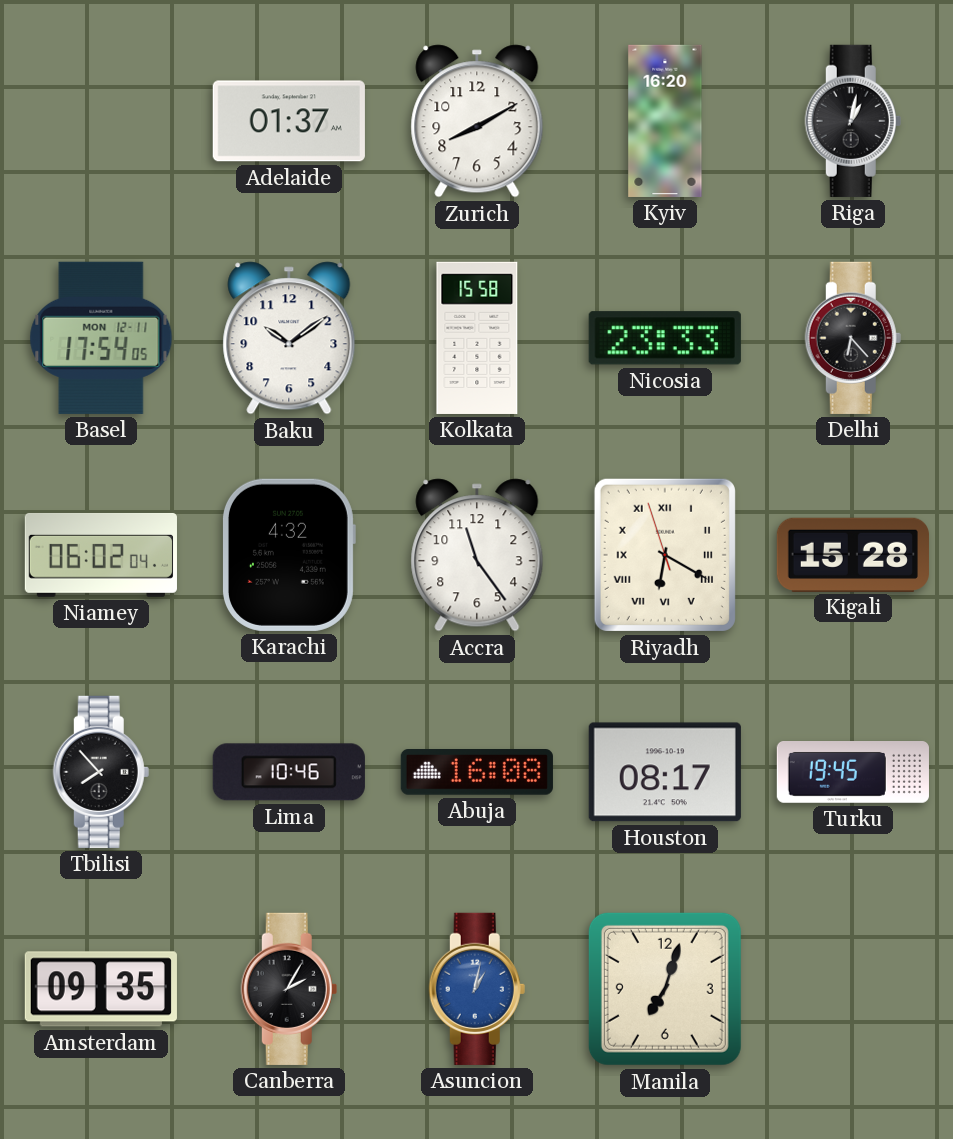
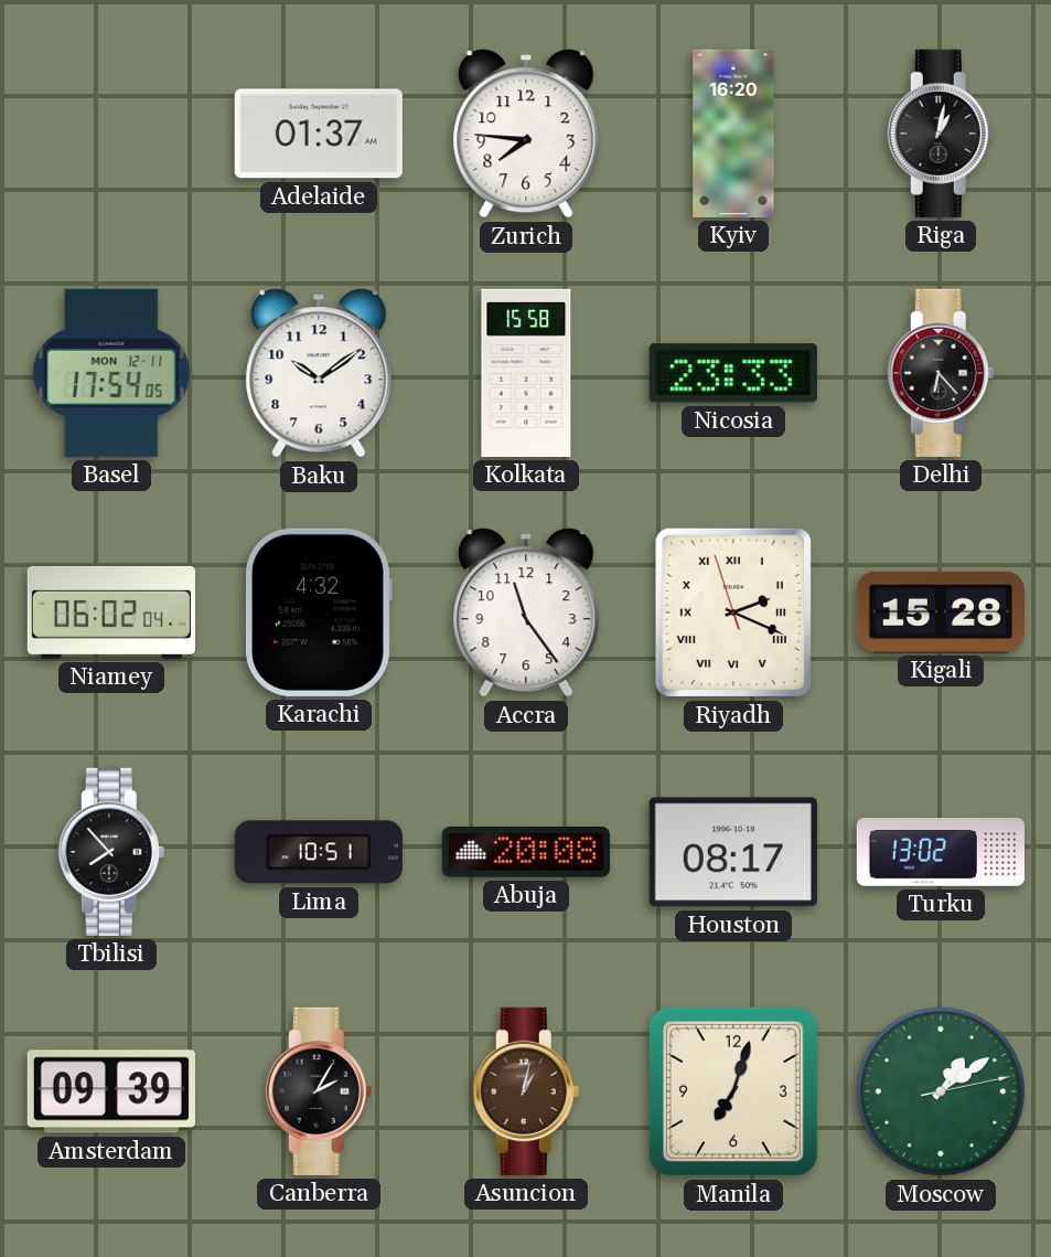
Zurich: 8:10 -> 7:46
Riyadh: 6:19 -> 2:18
Lima: 10:46 -> 10:51
Abuja: 16:08 -> 20:08
Turku: 19:45 -> 13:02
Amsterdam: 09:35 -> 09:39
Asuncion dial: blue -> brown
Moscow: none -> 1:09
